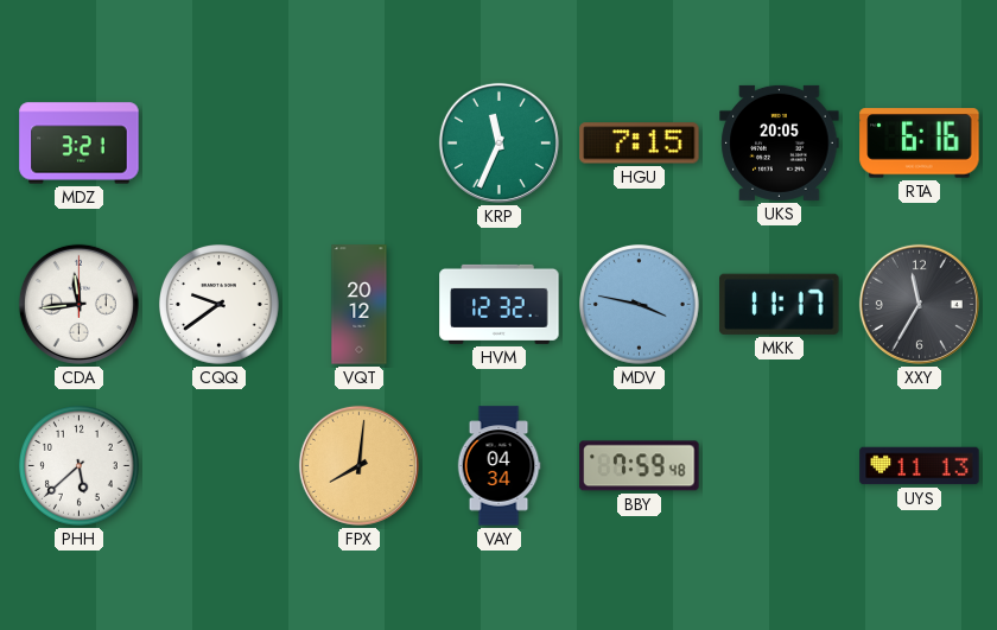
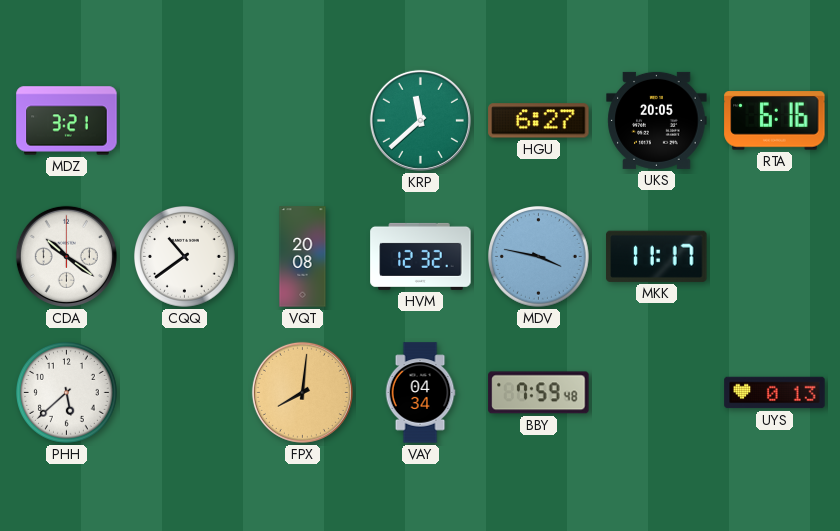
KRP: 11:34 -> 11:38
HGU: 7:15 -> 6:27
CDA: 11:44 -> 10:21
CQQ: 9:39 -> 10:39
VQT: 20:12 -> 20:08
XXY: 11:35 -> none
UYS: 11:13 -> 0:13
